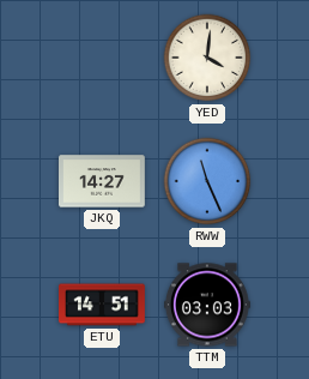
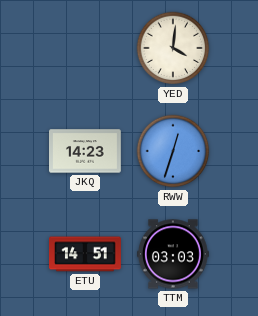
JKQ: 14:27 -> 14:23
RWW: 11:26 -> 12:33
